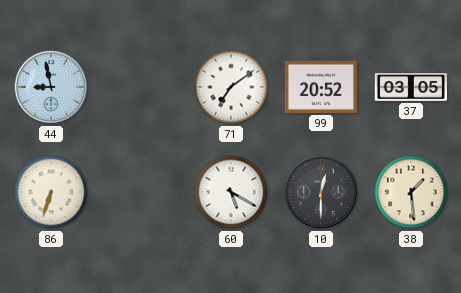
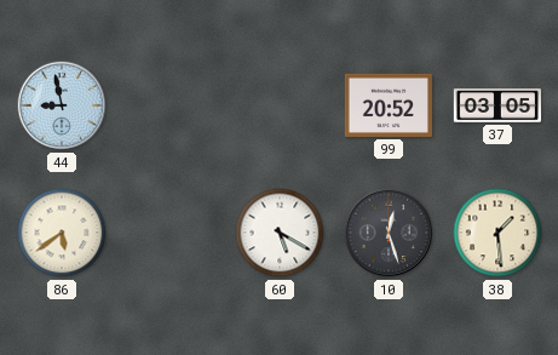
71: 7:09 -> none
86: 6:33 -> 5:39
10: 12:30 -> 12:27
